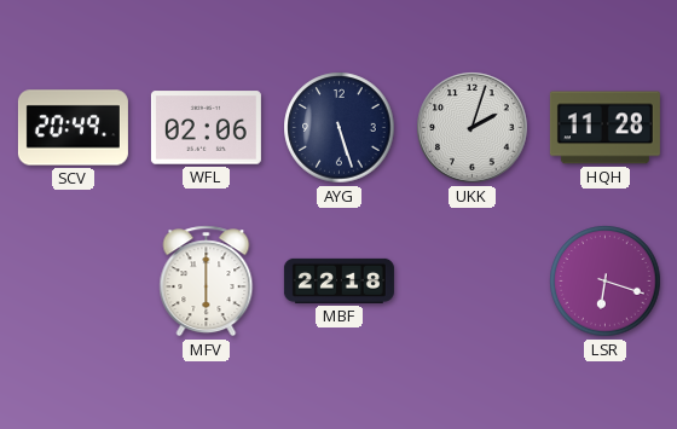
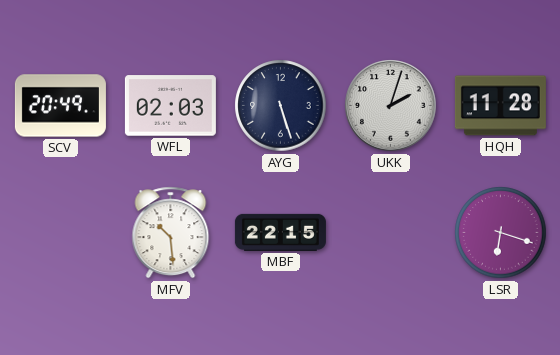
WFL: 02:06 -> 02:03
MFV: 6:00 -> 10:29
MBF: 22:18 -> 22:15
